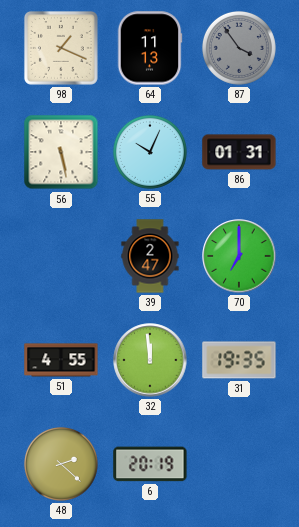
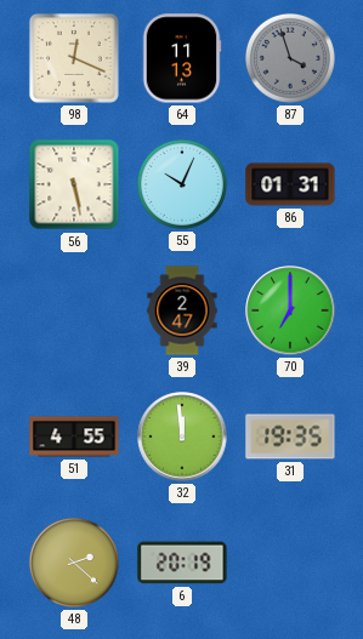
98: 1:19 -> 12:19
87: 3:54 -> 3:57
